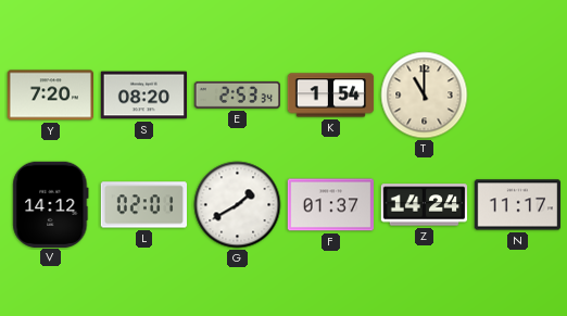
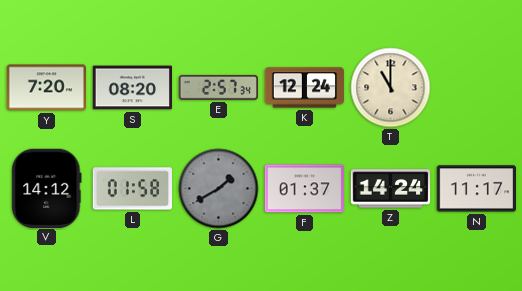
E: 2:53 -> 2:57
K: 1:54 -> 12:24
L: 02:01 -> 01:58
G dial: white -> grey
